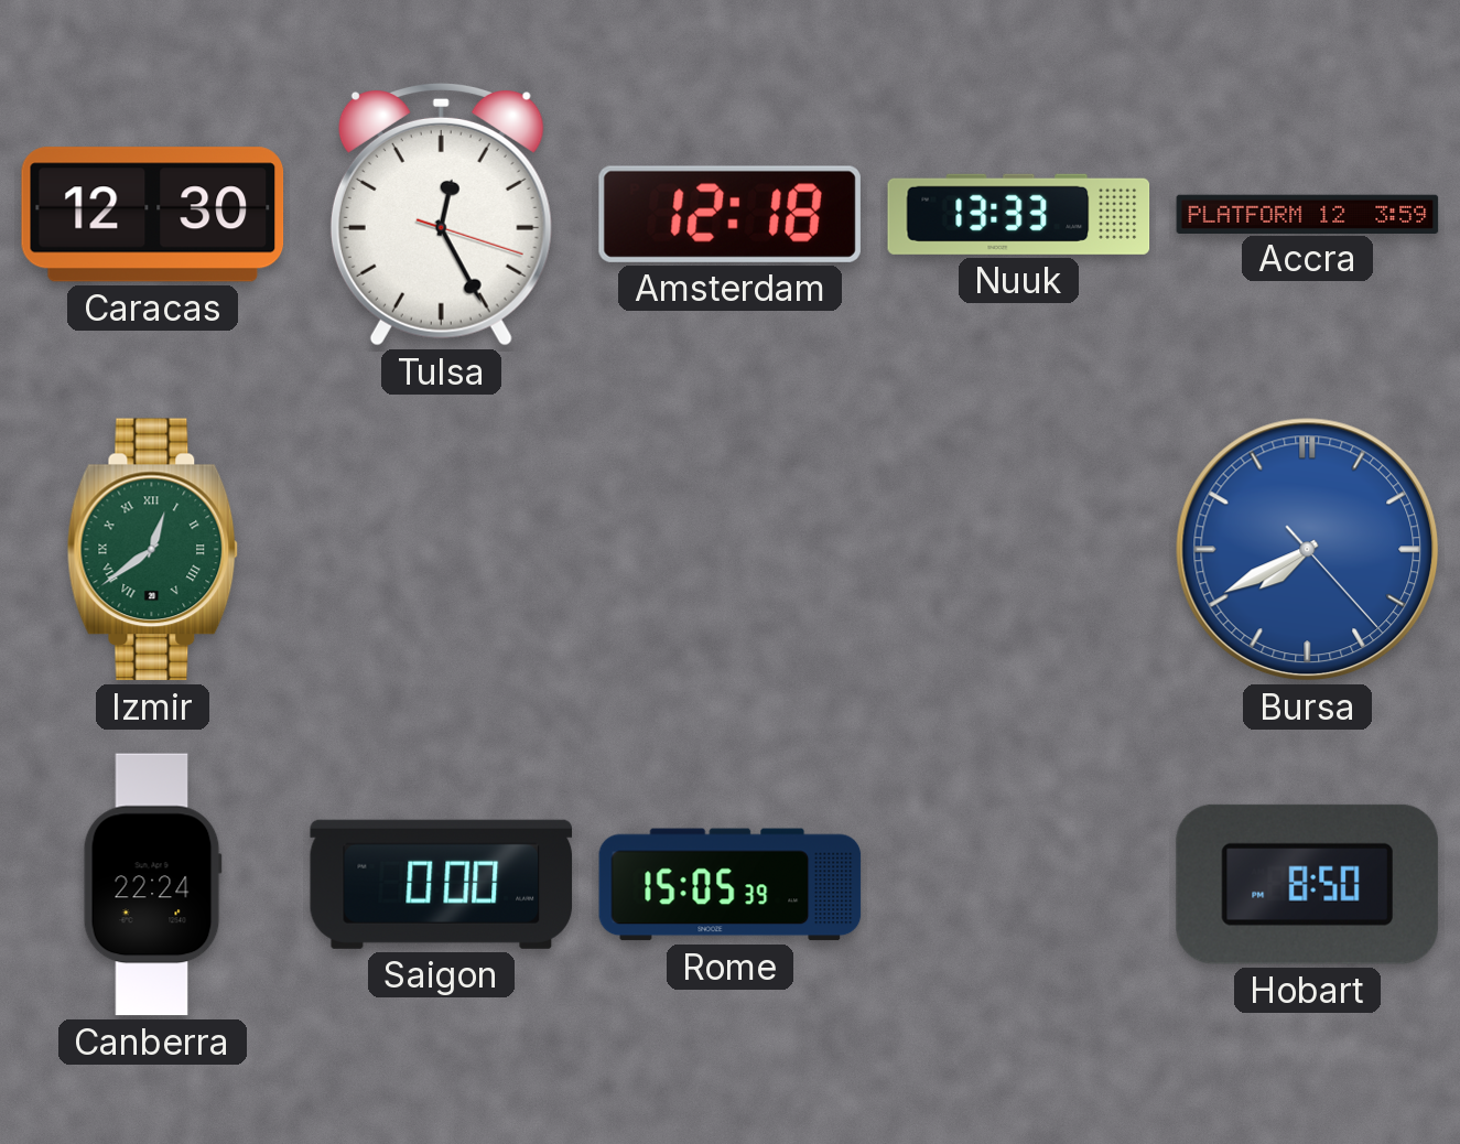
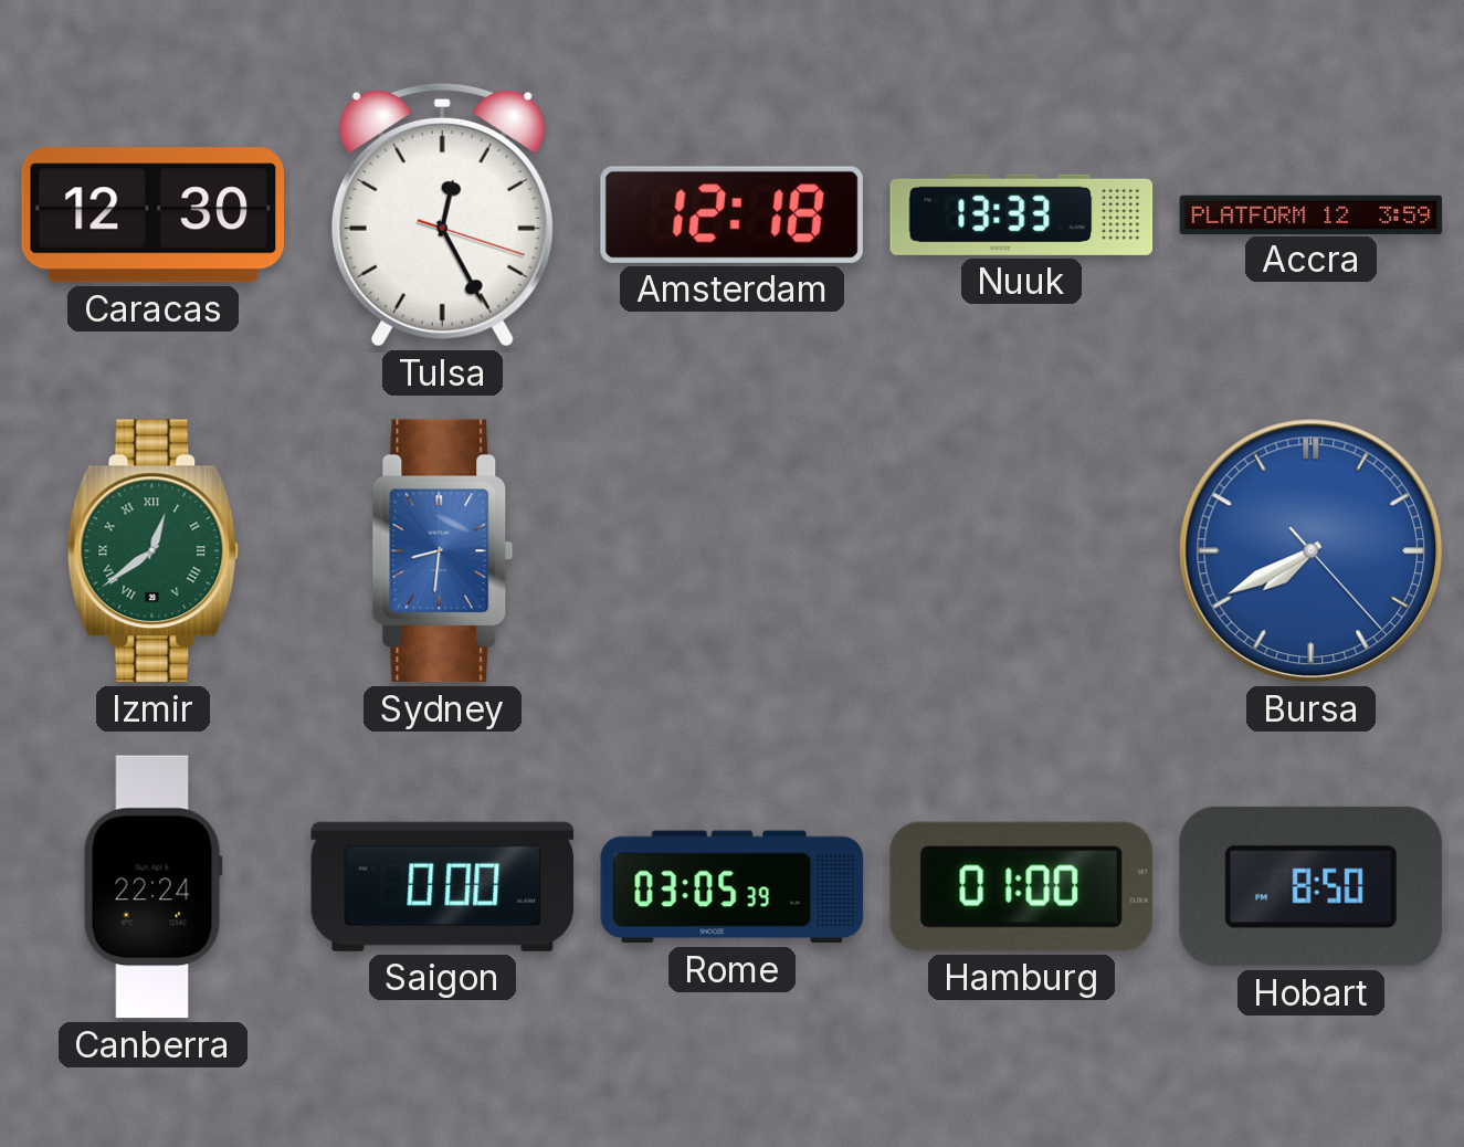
Sydney: none -> 8:31
Rome: 15:05 -> 03:05
Hamburg: none -> 01:00
